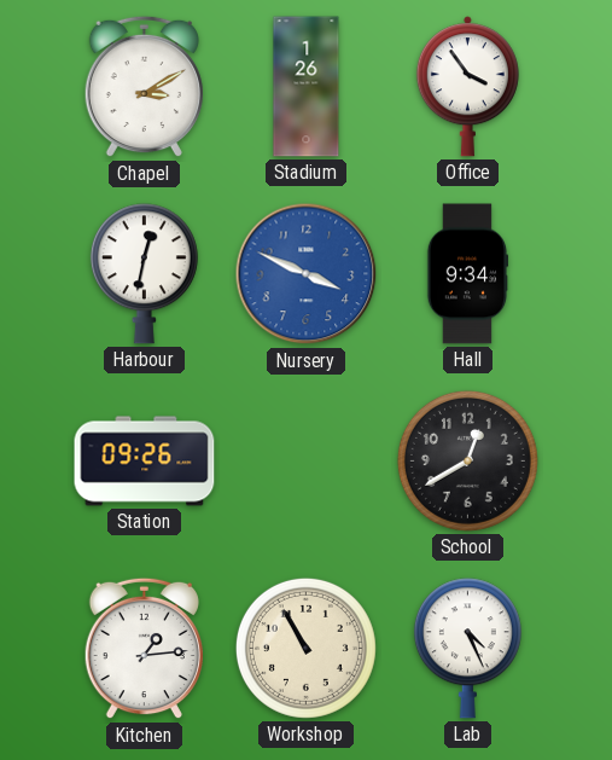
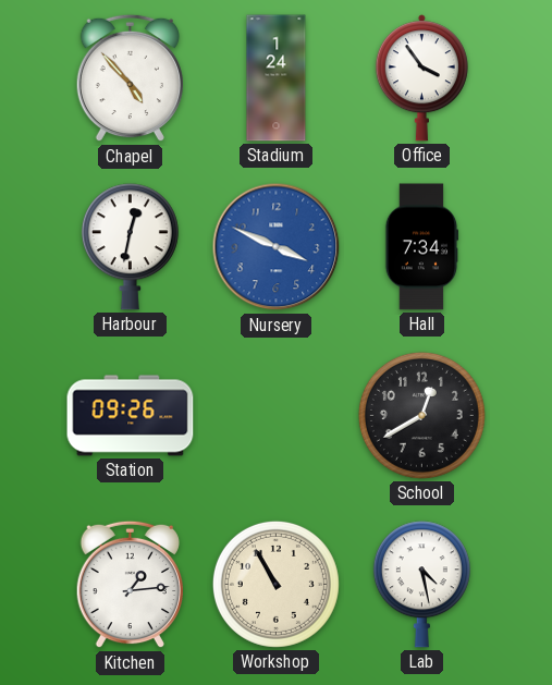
Chapel: 3:10 -> 4:53
Stadium: 1:26 -> 1:24
Hall: 9:34 -> 7:34
Lab: 4:26 -> 4:28
